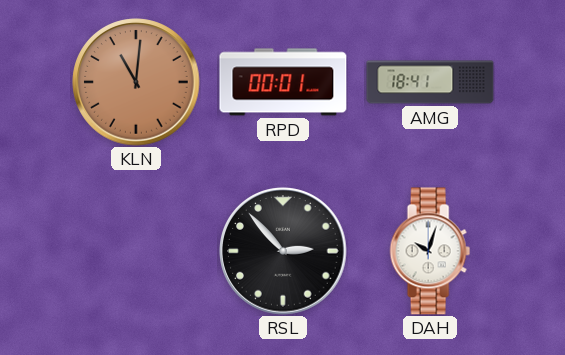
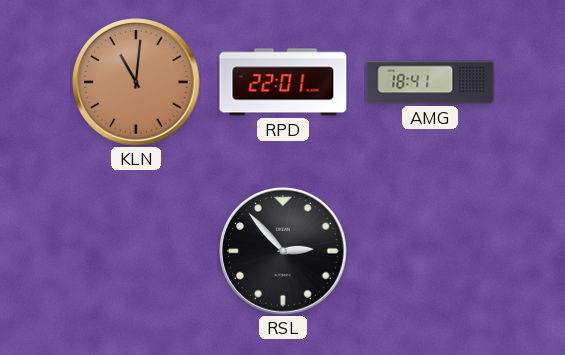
RPD: 00:01 -> 22:01
DAH: 10:03 -> none
